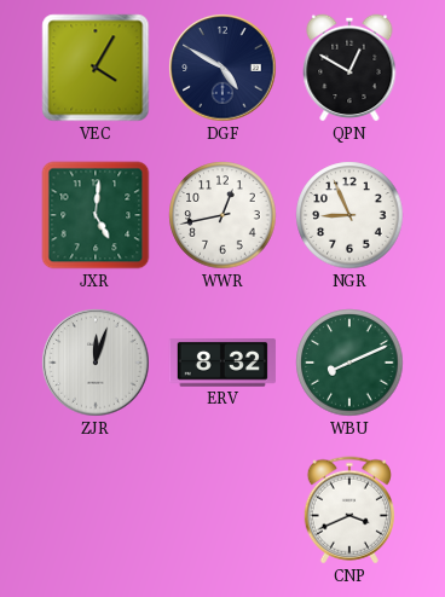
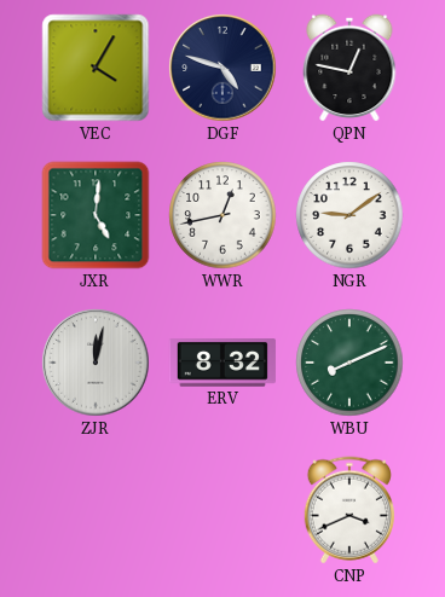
DGF: 4:50 -> 4:48
QPN: 12:50 -> 12:47
NGR: 8:56 -> 9:09
ZJR: 12:03 -> 12:02
